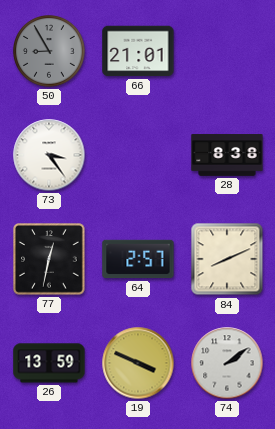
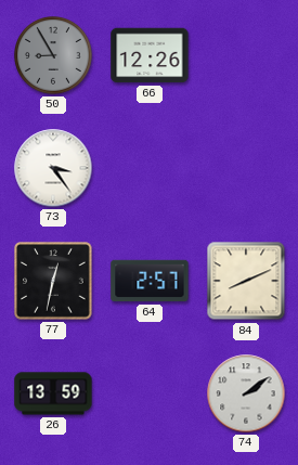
66: 21:01 -> 12:26
28: 8:38 -> none
19: 3:49 -> none
